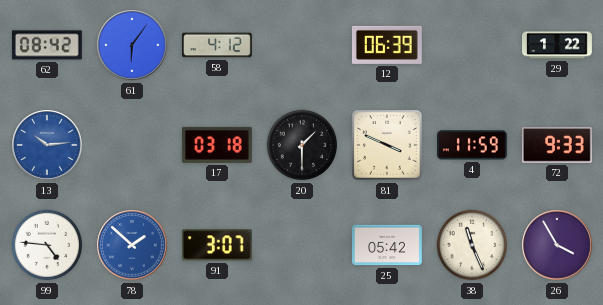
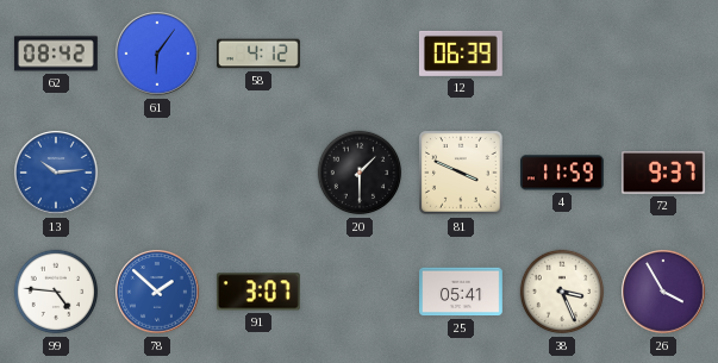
29: 1:22 -> none
17: 03:18 -> none
72: 9:33 -> 9:37
25: 05:42 -> 05:41
38: 11:26 -> 3:26
